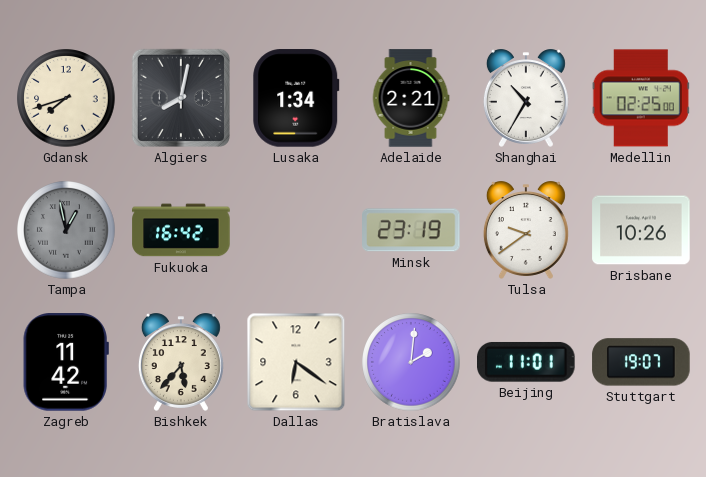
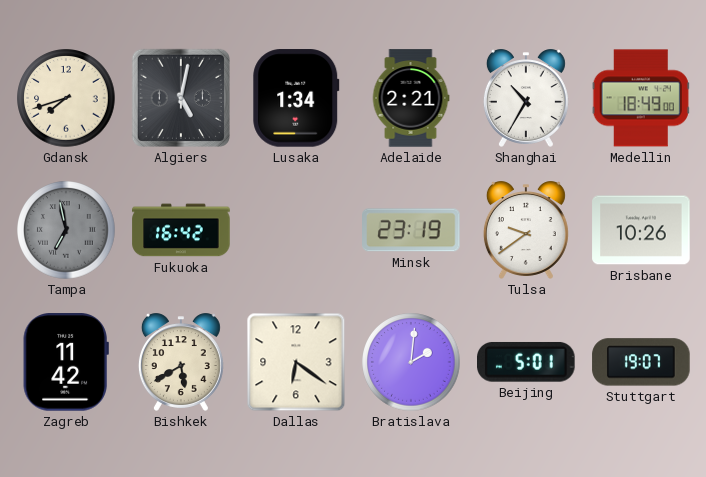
Algiers: 8:02 -> 5:02
Medellin: 02:25 -> 18:49
Tampa: 12:58 -> 6:58
Bishkek: 5:37 -> 5:40
Beijing: 11:01 -> 5:01
